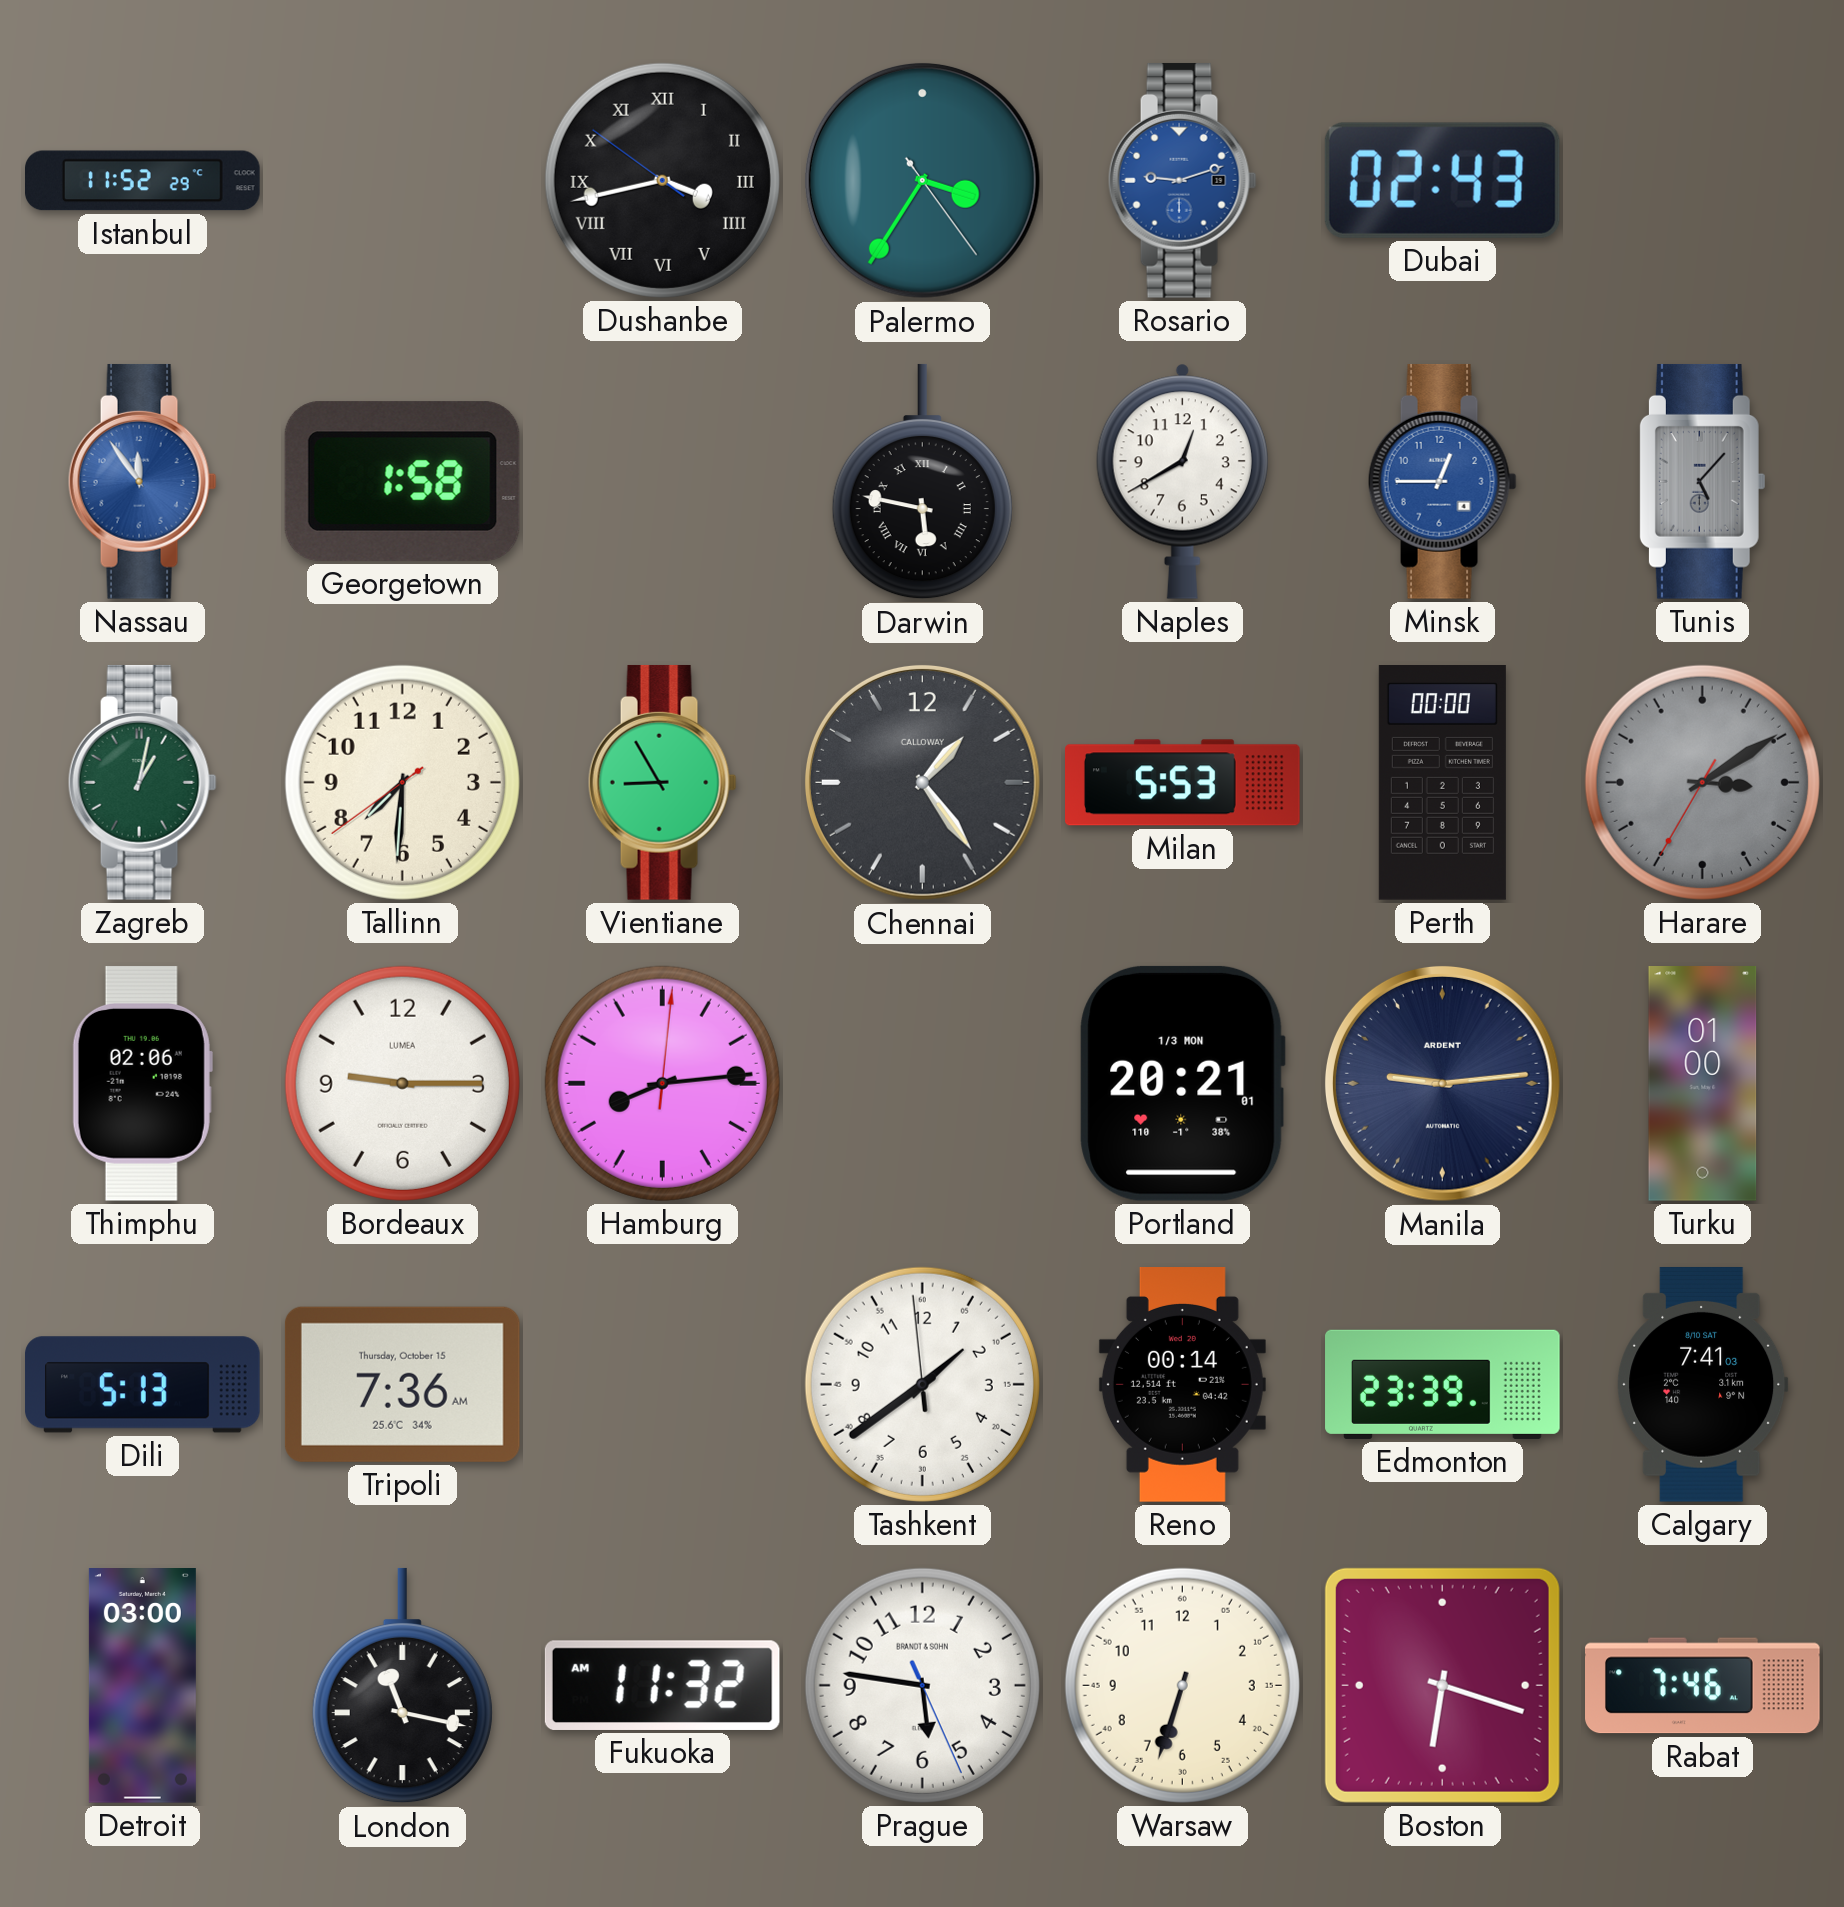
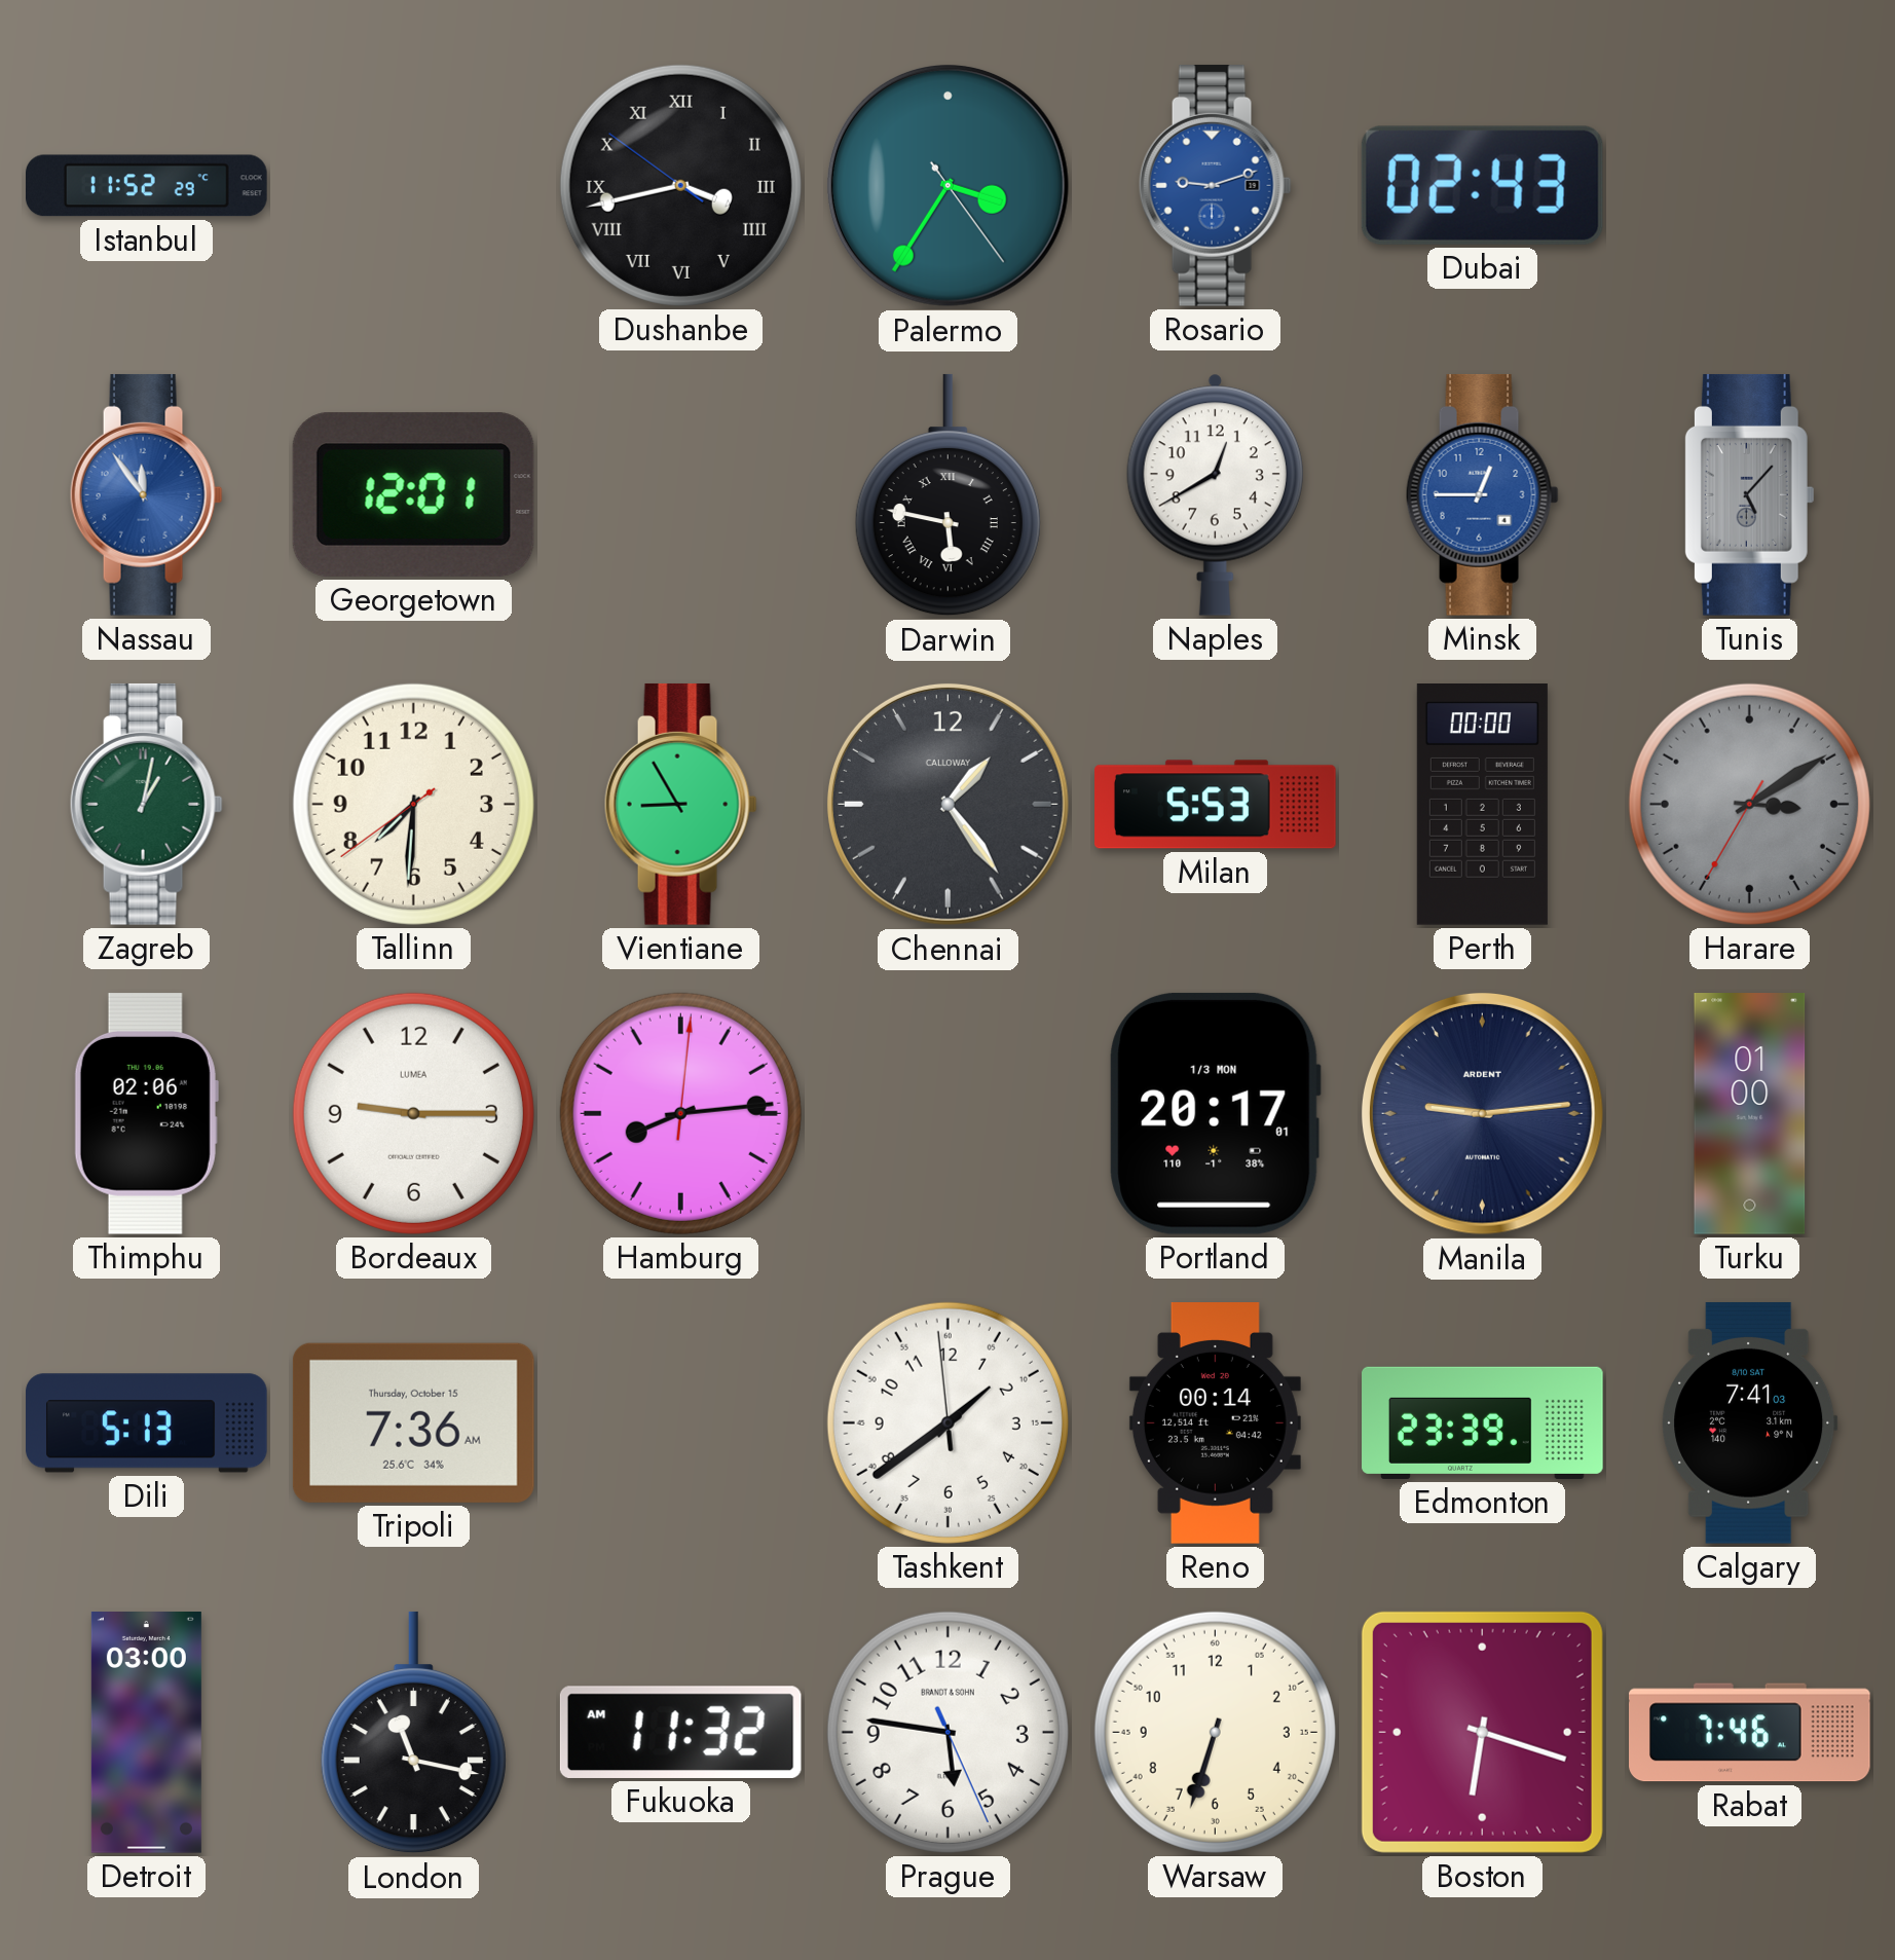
Georgetown: 1:58 -> 12:01
Portland: 20:21 -> 20:17
